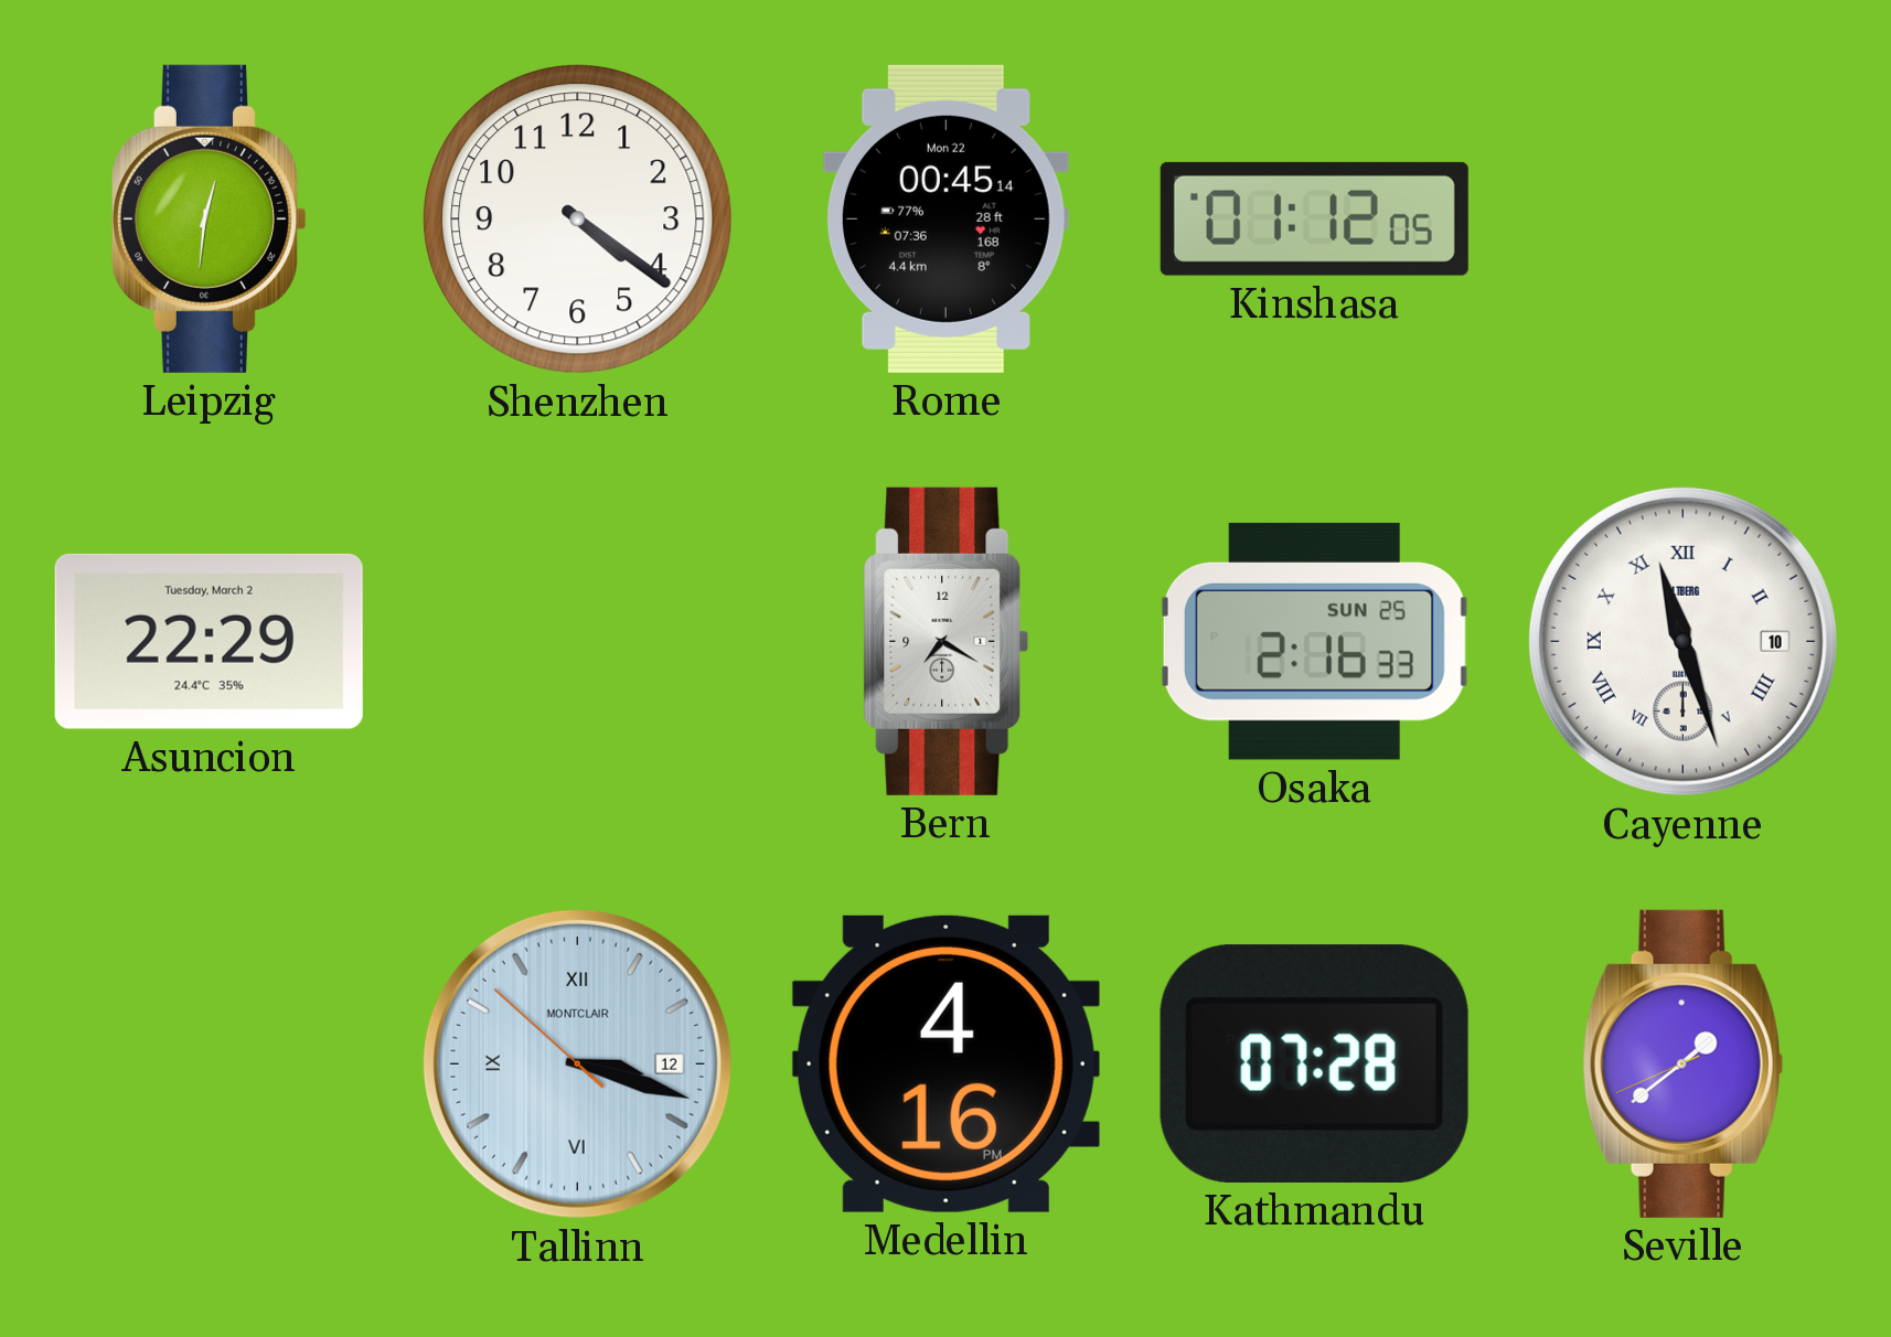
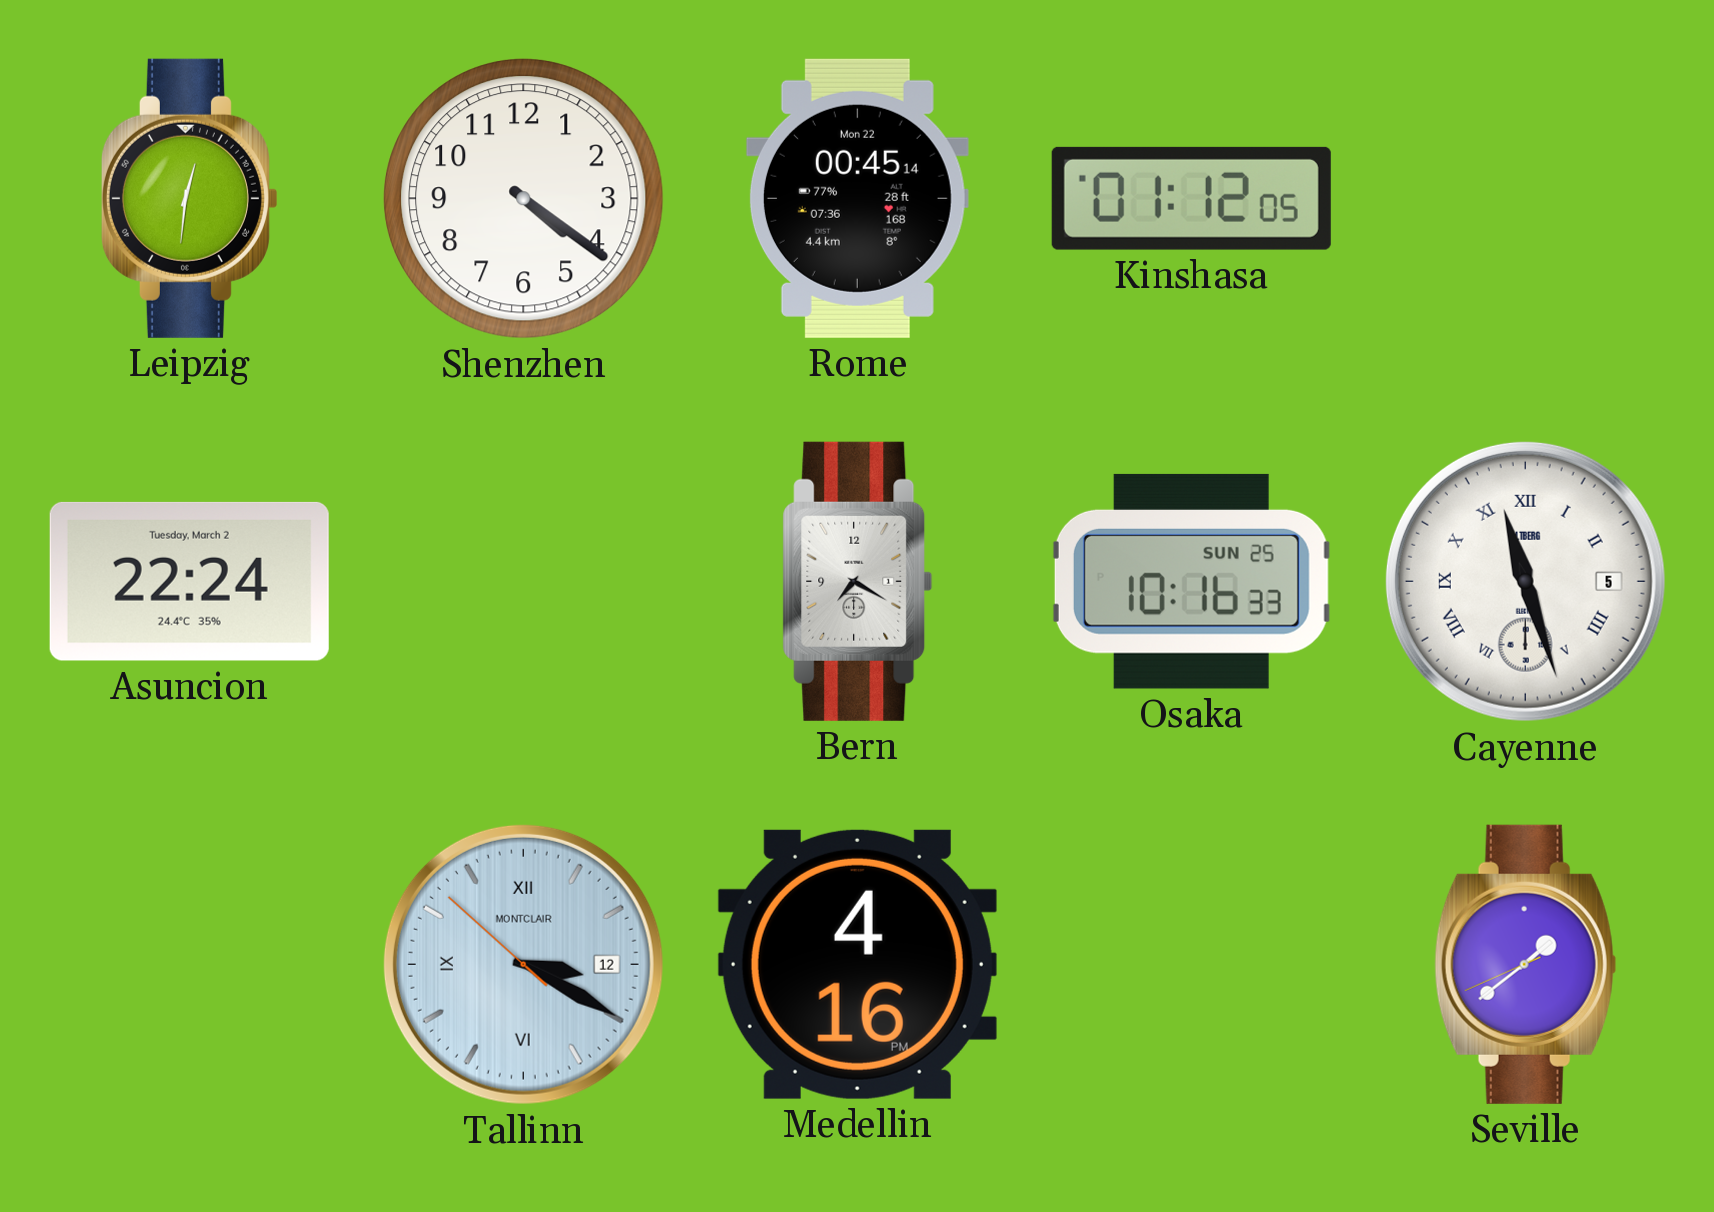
Asuncion: 22:29 -> 22:24
Osaka: 2:16 -> 10:16
Cayenne date: 10 -> 5
Tallinn: 3:17 -> 3:19
Kathmandu: 07:28 -> none
